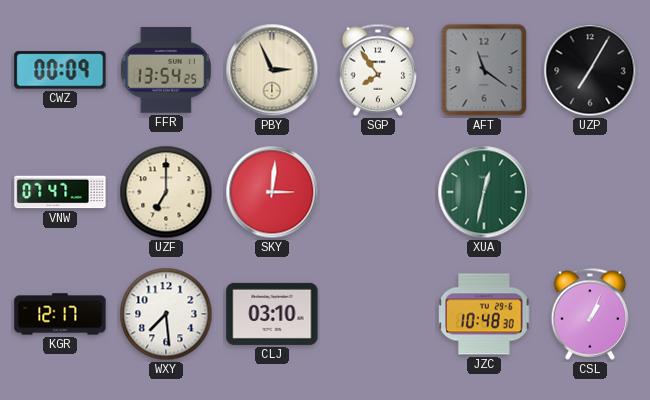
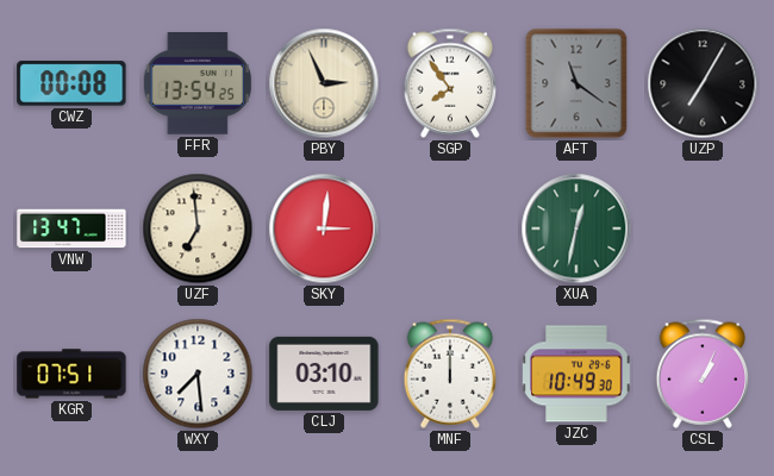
CWZ: 00:09 -> 00:08
VNW: 07:47 -> 13:47
UZF: 7:00 -> 6:59
KGR: 12:17 -> 07:51
MNF: none -> 12:00
JZC: 10:48 -> 10:49
